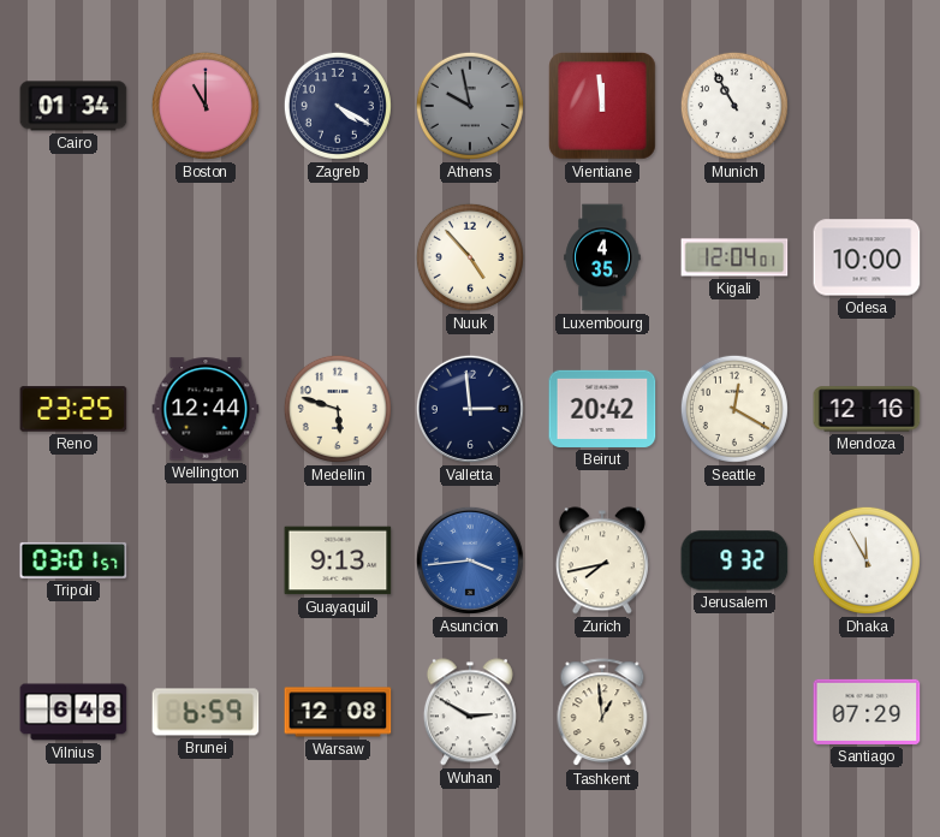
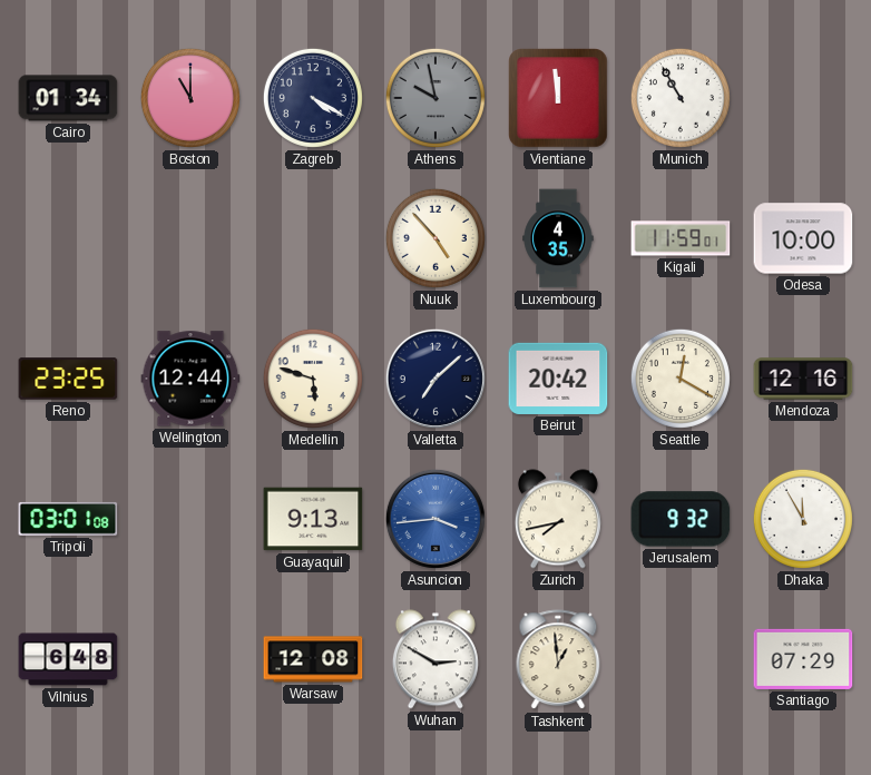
Kigali: 12:04 -> 11:59
Valletta: 2:59 -> 7:08
Tripoli: 03:01:57 -> 03:01:08
Brunei: 6:59 -> none
